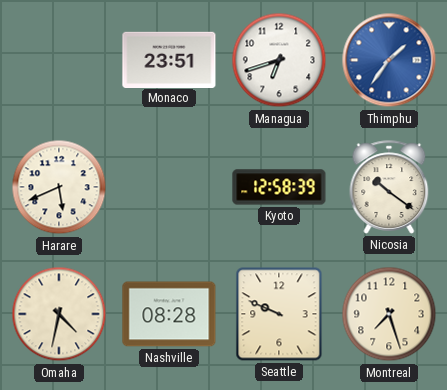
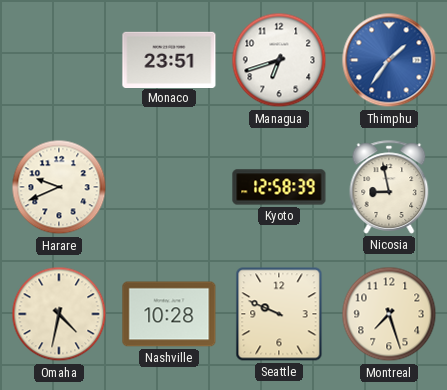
Harare: 5:41 -> 9:41
Nicosia: 10:21 -> 8:58
Nashville: 08:28 -> 10:28
